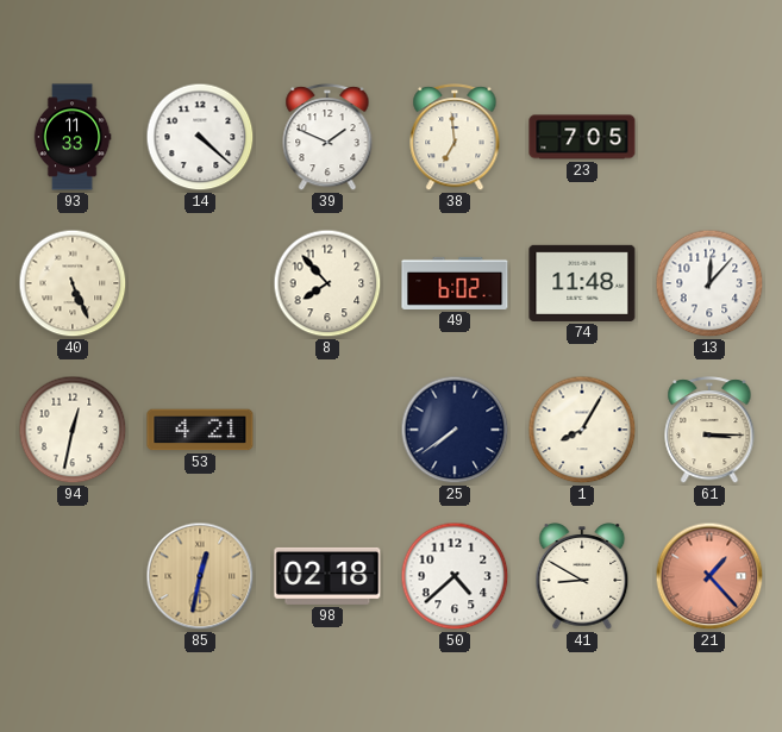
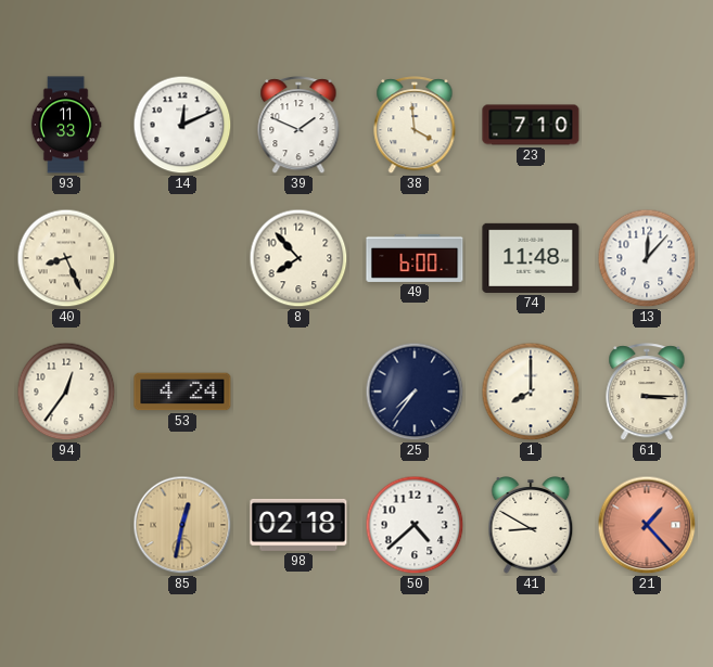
14: 4:22 -> 12:11
38: 6:59 -> 3:59
23: 7:05 -> 7:10
40: 5:26 -> 8:26
49: 6:02 -> 6:00
94: 12:32 -> 12:36
53: 4:21 -> 4:24
25: 7:39 -> 7:36
1: 8:05 -> 8:00
